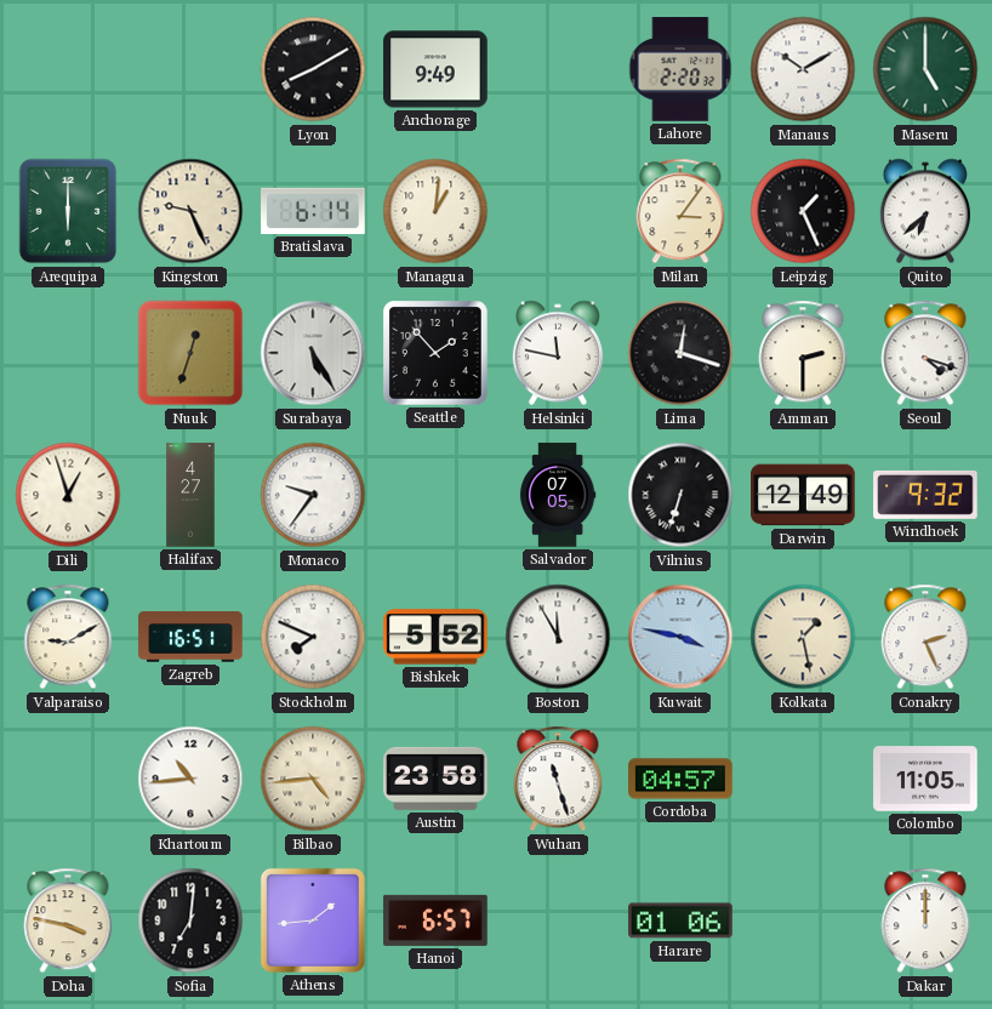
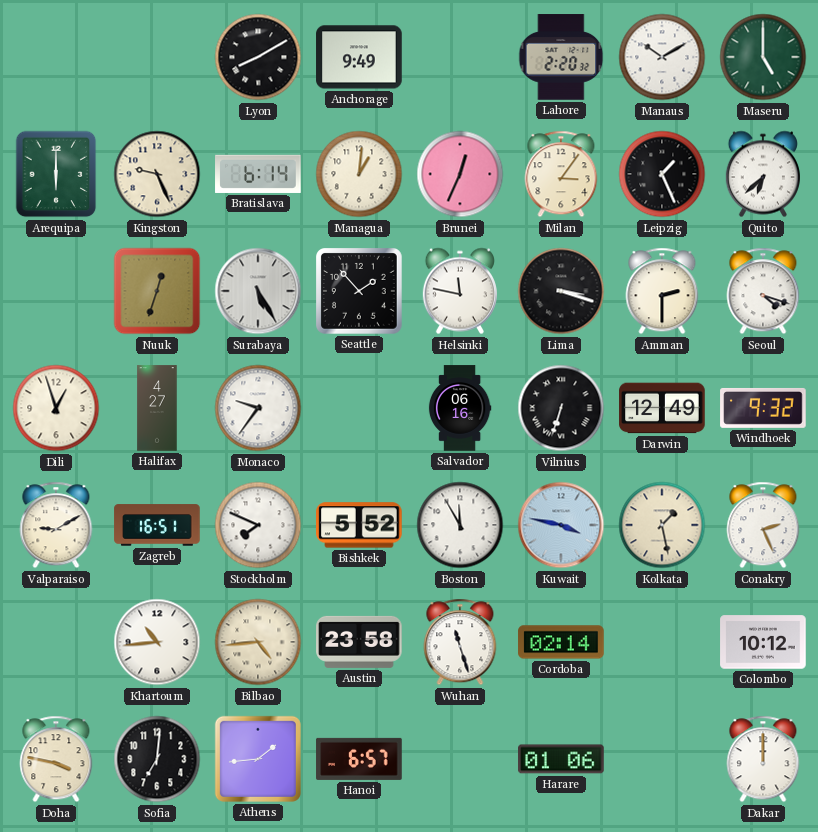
Brunei: none -> 12:34
Lima: 12:18 -> 3:18
Salvador: 07:05 -> 06:16
Cordoba: 04:57 -> 02:14
Colombo: 11:05 -> 10:12
